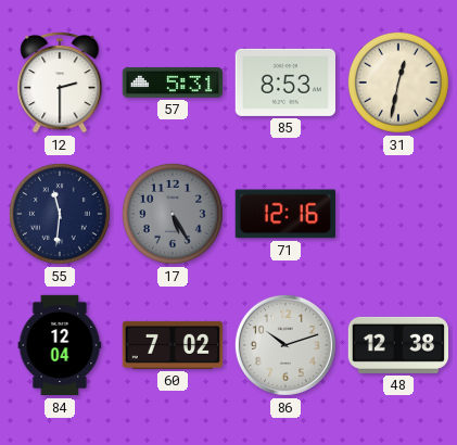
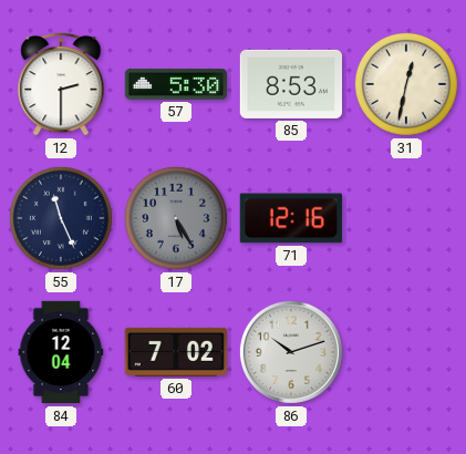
57: 5:31 -> 5:30
55: 11:31 -> 11:26
48: 12:38 -> none
